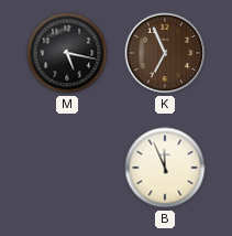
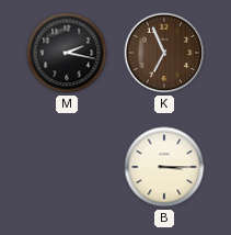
M: 5:17 -> 2:17
B: 11:56 -> 3:15
